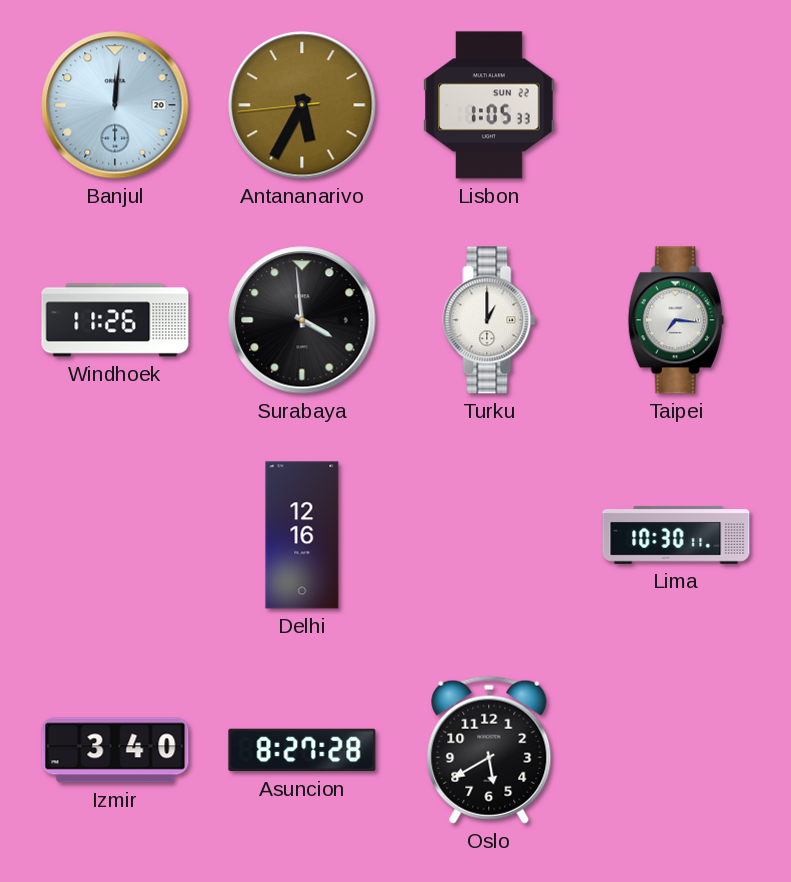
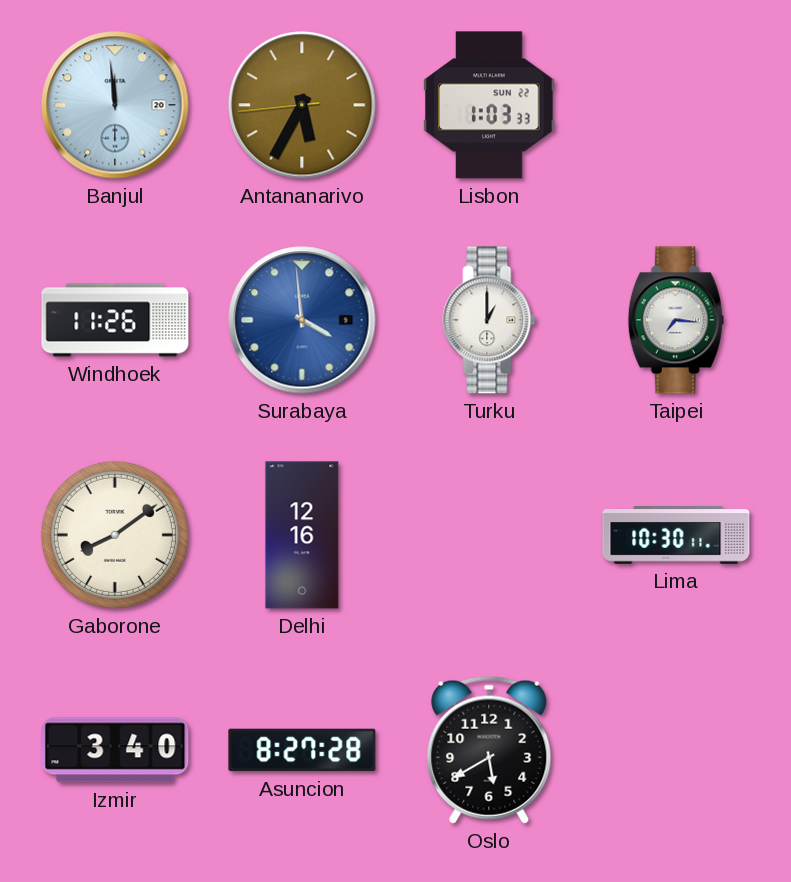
Banjul: 12:01 -> 11:59
Lisbon: 1:05 -> 1:03
Surabaya dial: black -> blue
Gaborone: none -> 8:09
